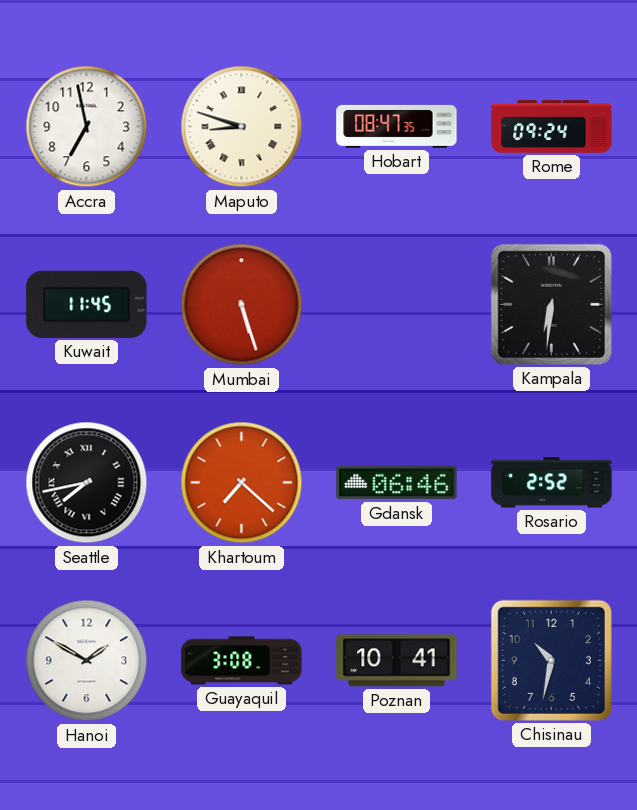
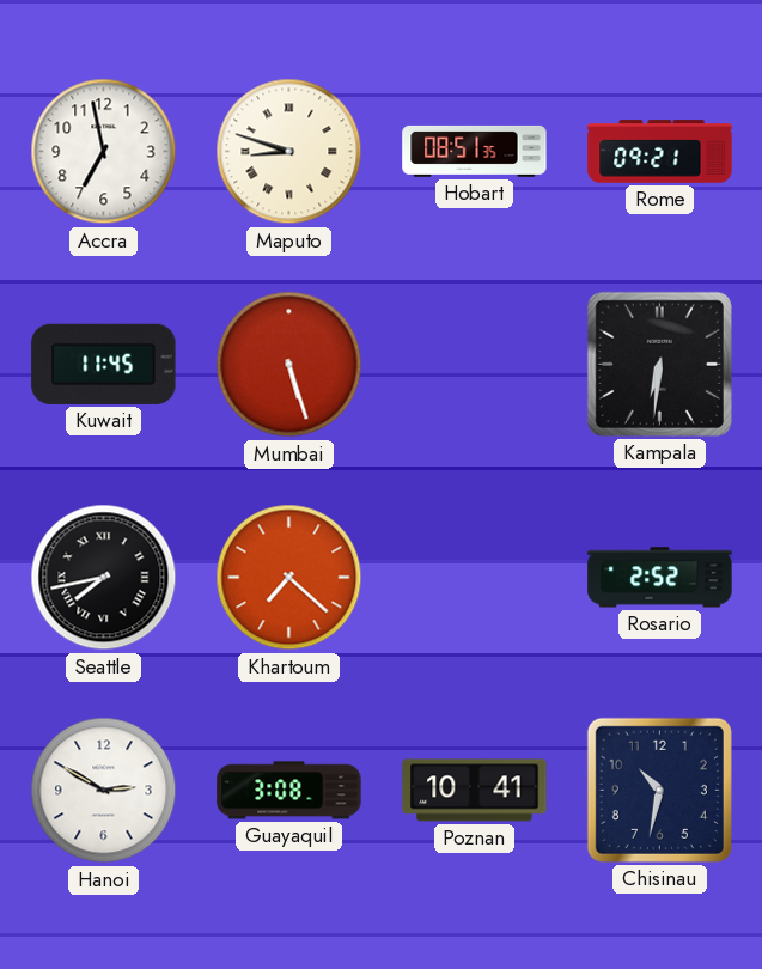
Hobart: 08:47 -> 08:51
Rome: 09:24 -> 09:21
Gdansk: 06:46 -> none
Hanoi: 1:50 -> 2:50
